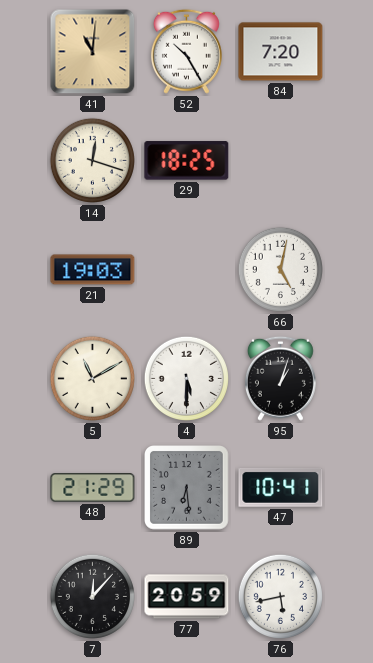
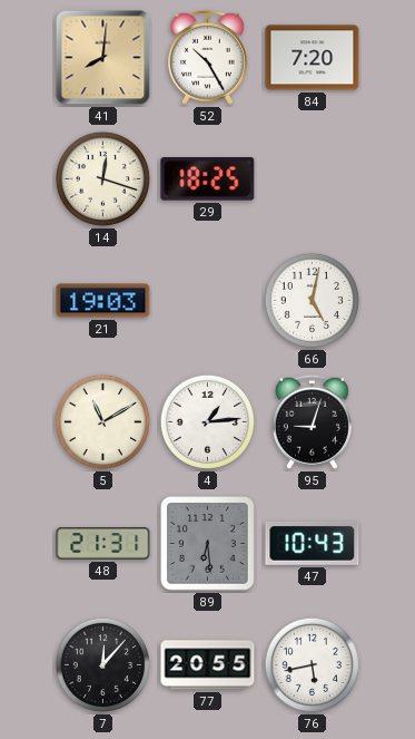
41: 11:01 -> 8:01
4: 5:30 -> 1:14
95: 1:03 -> 9:03
48: 21:29 -> 21:31
47: 10:41 -> 10:43
77: 20:59 -> 20:55
